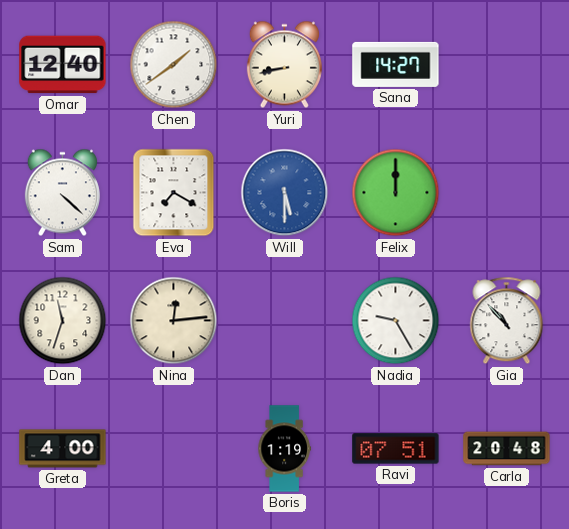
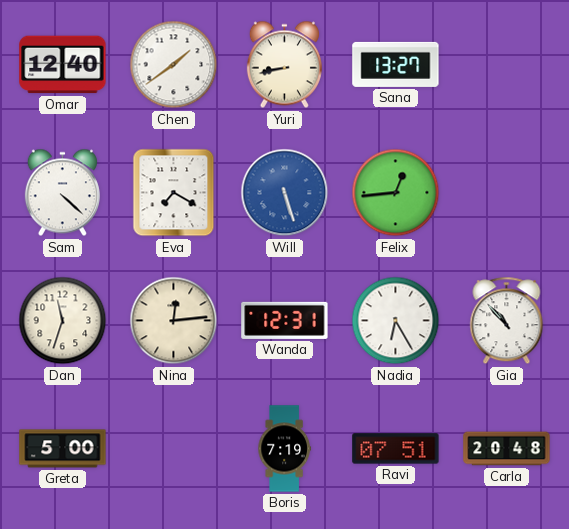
Sana: 14:27 -> 13:27
Will: 5:30 -> 5:27
Felix: 12:00 -> 12:44
Wanda: none -> 12:31
Nadia: 9:25 -> 6:25
Greta: 4:00 -> 5:00
Boris: 1:19 -> 7:19
